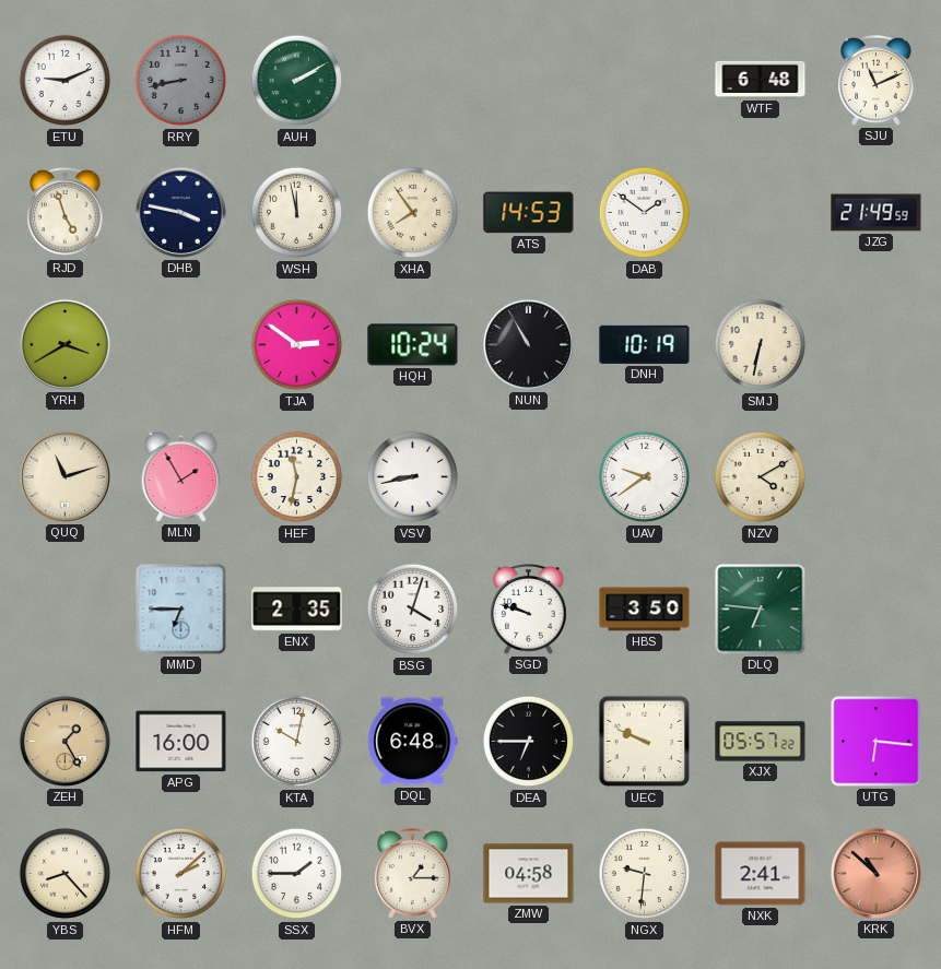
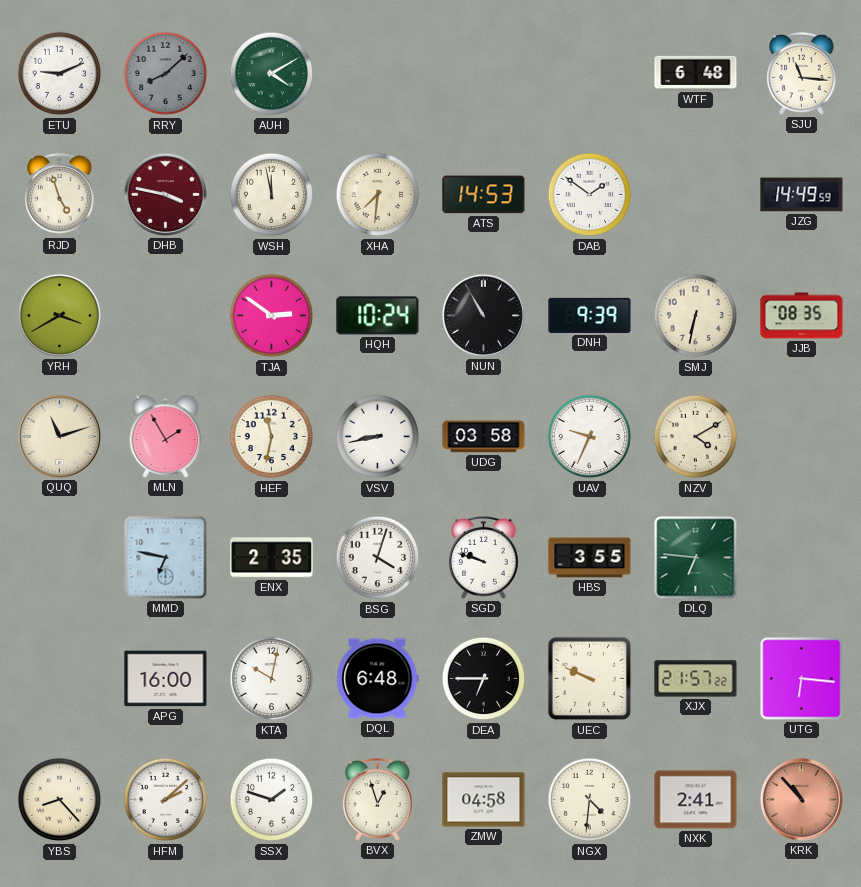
RRY: 8:43 -> 8:08
AUH: 2:10 -> 4:10
SJU: 11:11 -> 11:16
DHB dial: navy -> burgundy
XHA: 7:54 -> 7:31
JZG: 21:49 -> 14:49
DNH: 10:19 -> 9:39
JJB: none -> 08:35
UDG: none -> 03:58
UAV: 9:39 -> 9:34
MMD: 6:45 -> 6:47
HBS: 3:50 -> 3:55
ZEH: 1:25 -> none
XJX: 05:57 -> 21:57
SSX: 1:45 -> 1:48
BVX: 1:15 -> 12:57
NGX: 9:31 -> 4:31
KRK: 10:52 -> 10:53
